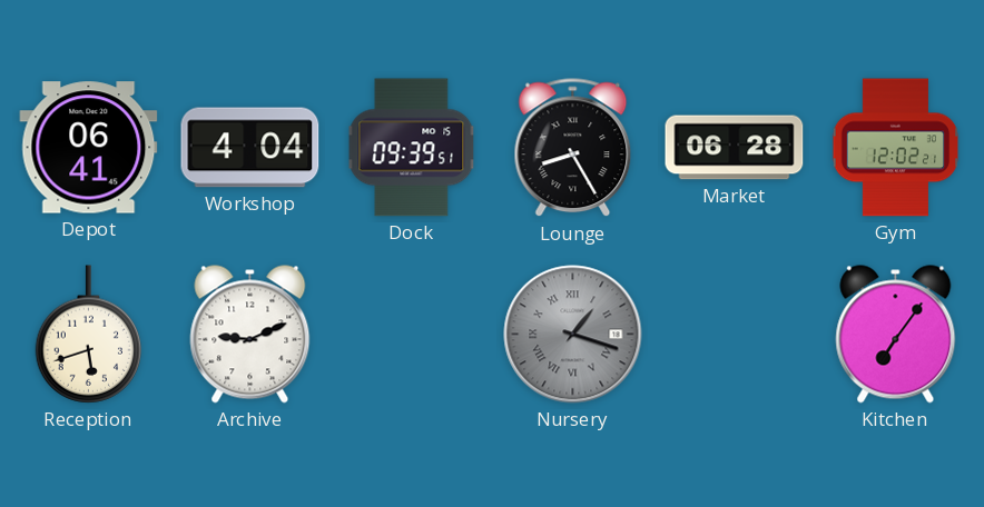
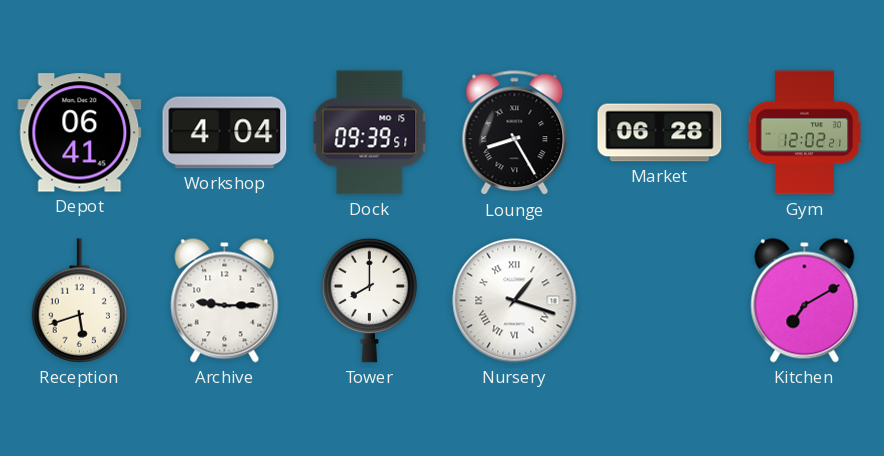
Archive: 9:11 -> 9:15
Tower: none -> 8:00
Nursery dial: grey -> white
Kitchen: 7:06 -> 7:10
